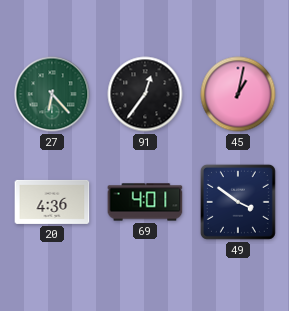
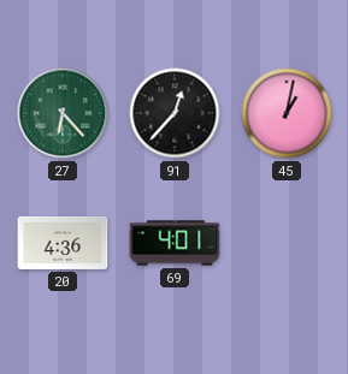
91: 12:36 -> 12:37
49: 3:51 -> none
